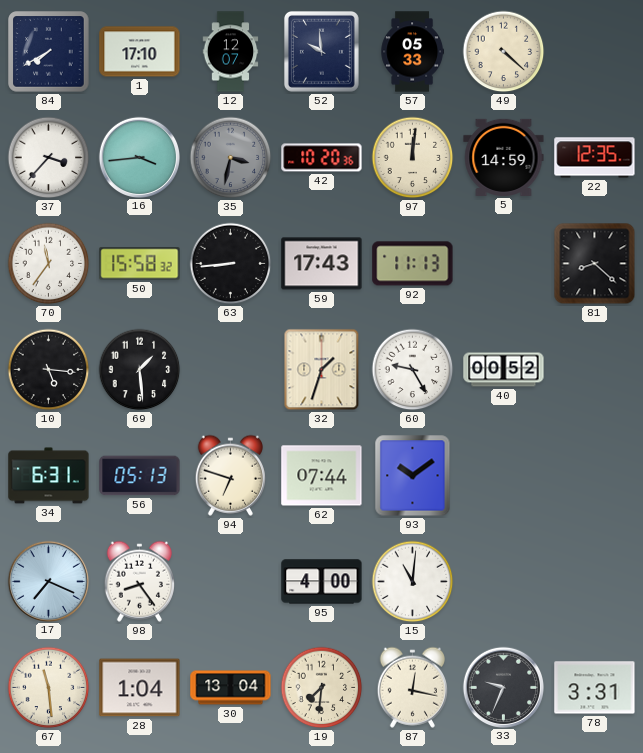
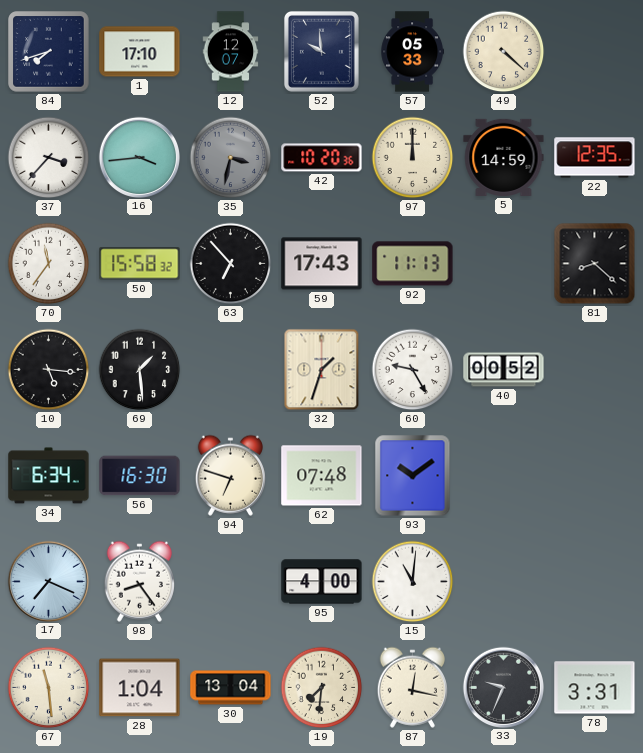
84: 7:40 -> 7:42
97: 12:01 -> 12:00
63: 8:44 -> 6:53
34: 6:31 -> 6:34
56: 05:13 -> 16:30
62: 07:44 -> 07:48
